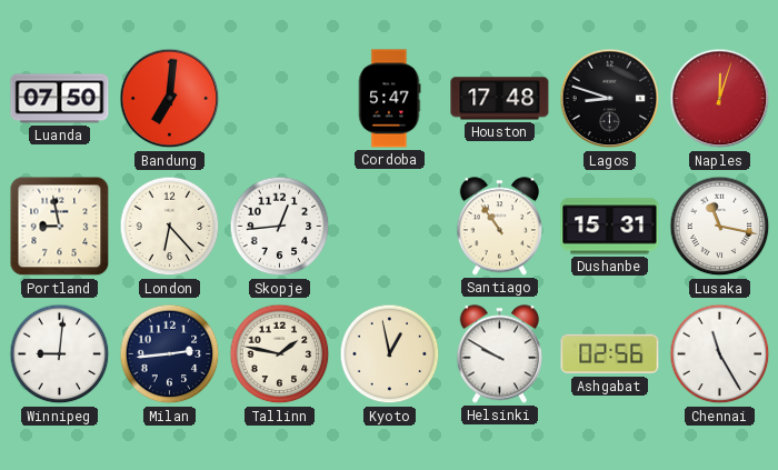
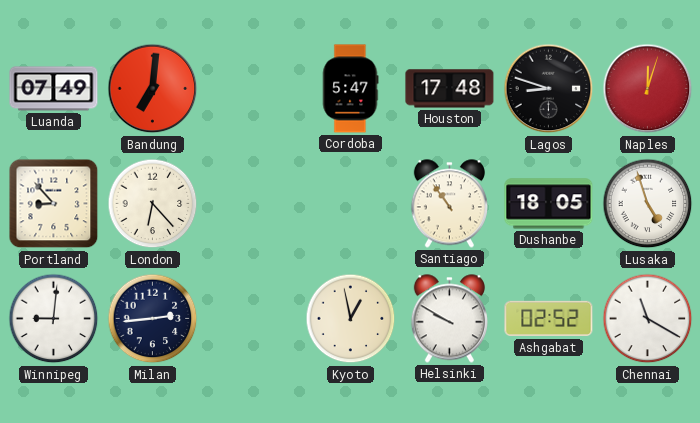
Luanda: 07:50 -> 07:49
Portland: 8:58 -> 8:53
Skopje: 12:44 -> none
Dushanbe: 15:31 -> 18:05
Lusaka: 11:17 -> 4:57
Tallinn: 1:47 -> none
Ashgabat: 02:56 -> 02:52
Chennai: 11:25 -> 11:20
